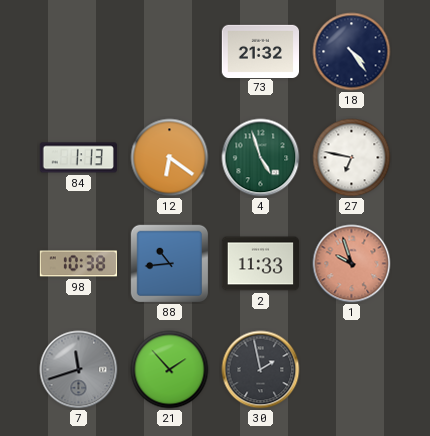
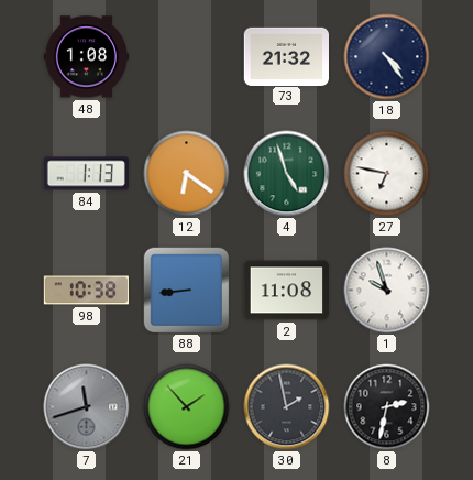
48: none -> 1:08
88: 10:44 -> 8:44
2: 11:33 -> 11:08
1 dial: salmon -> white
8: none -> 2:32
